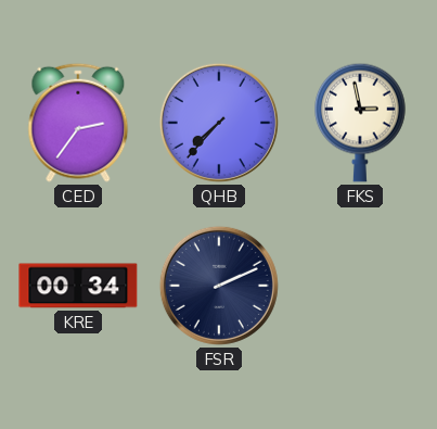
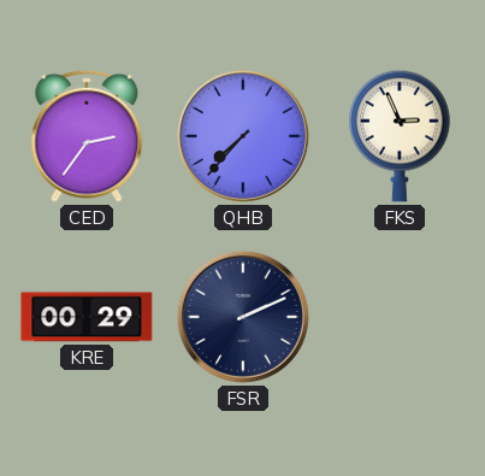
FKS: 2:58 -> 2:56
KRE: 00:34 -> 00:29
